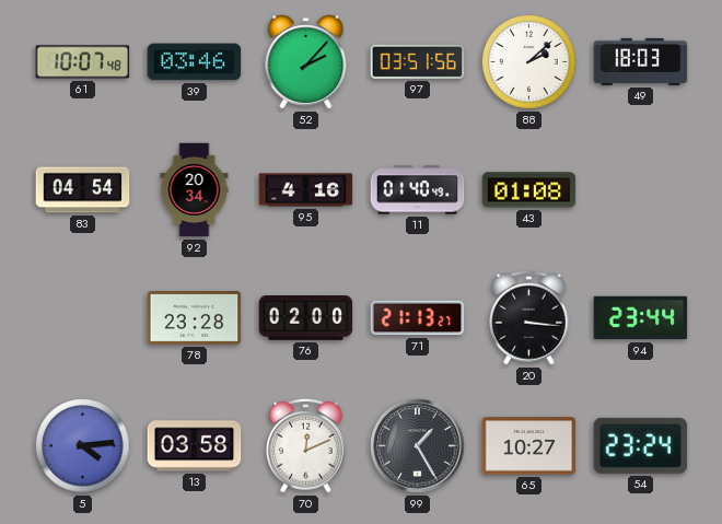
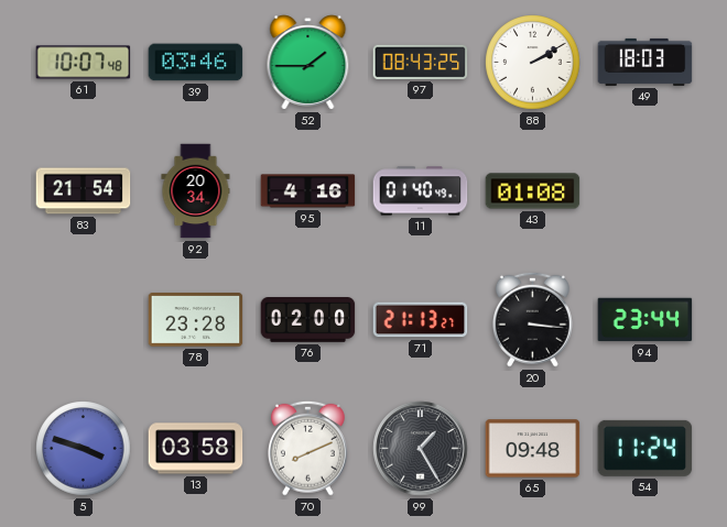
52: 2:07 -> 1:45
97: 03:51 -> 08:43
88: 2:08 -> 2:10
83: 04:54 -> 21:54
5: 4:14 -> 3:48
70: 12:11 -> 8:11
65: 10:27 -> 09:48
54: 23:24 -> 11:24
